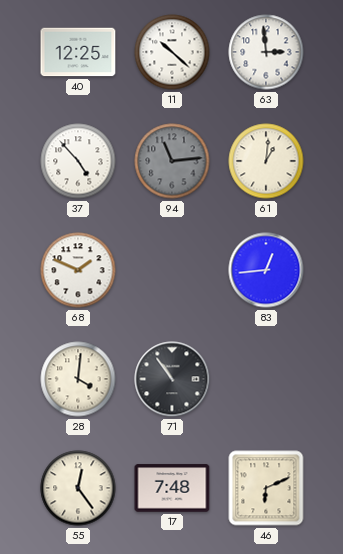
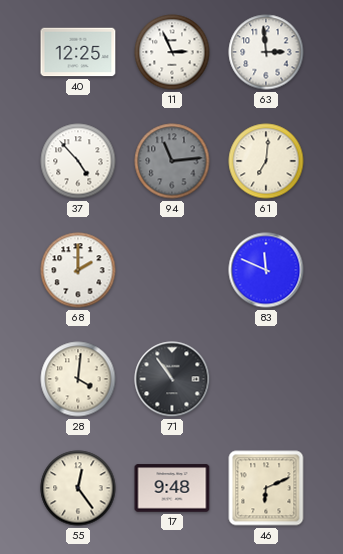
11: 10:22 -> 2:56
61: 1:01 -> 7:01
68: 1:49 -> 2:00
83: 12:44 -> 11:49
17: 7:48 -> 9:48
